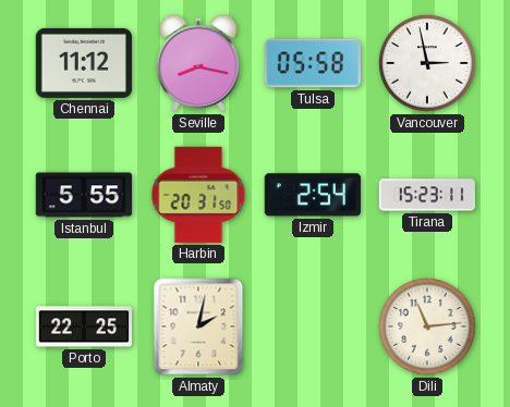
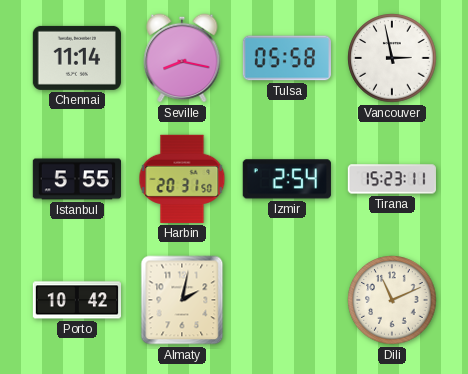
Chennai: 11:12 -> 11:14
Porto: 22:25 -> 10:42
Dili: 11:14 -> 11:11
